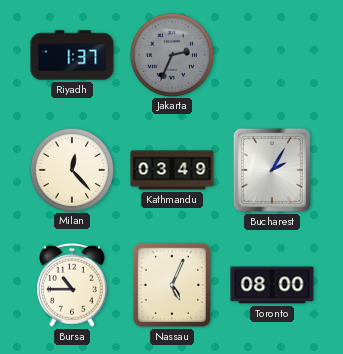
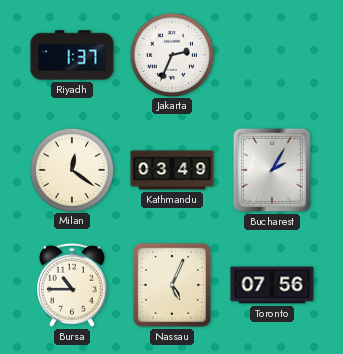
Jakarta dial: grey -> white
Milan: 12:23 -> 12:21
Toronto: 08:00 -> 07:56
